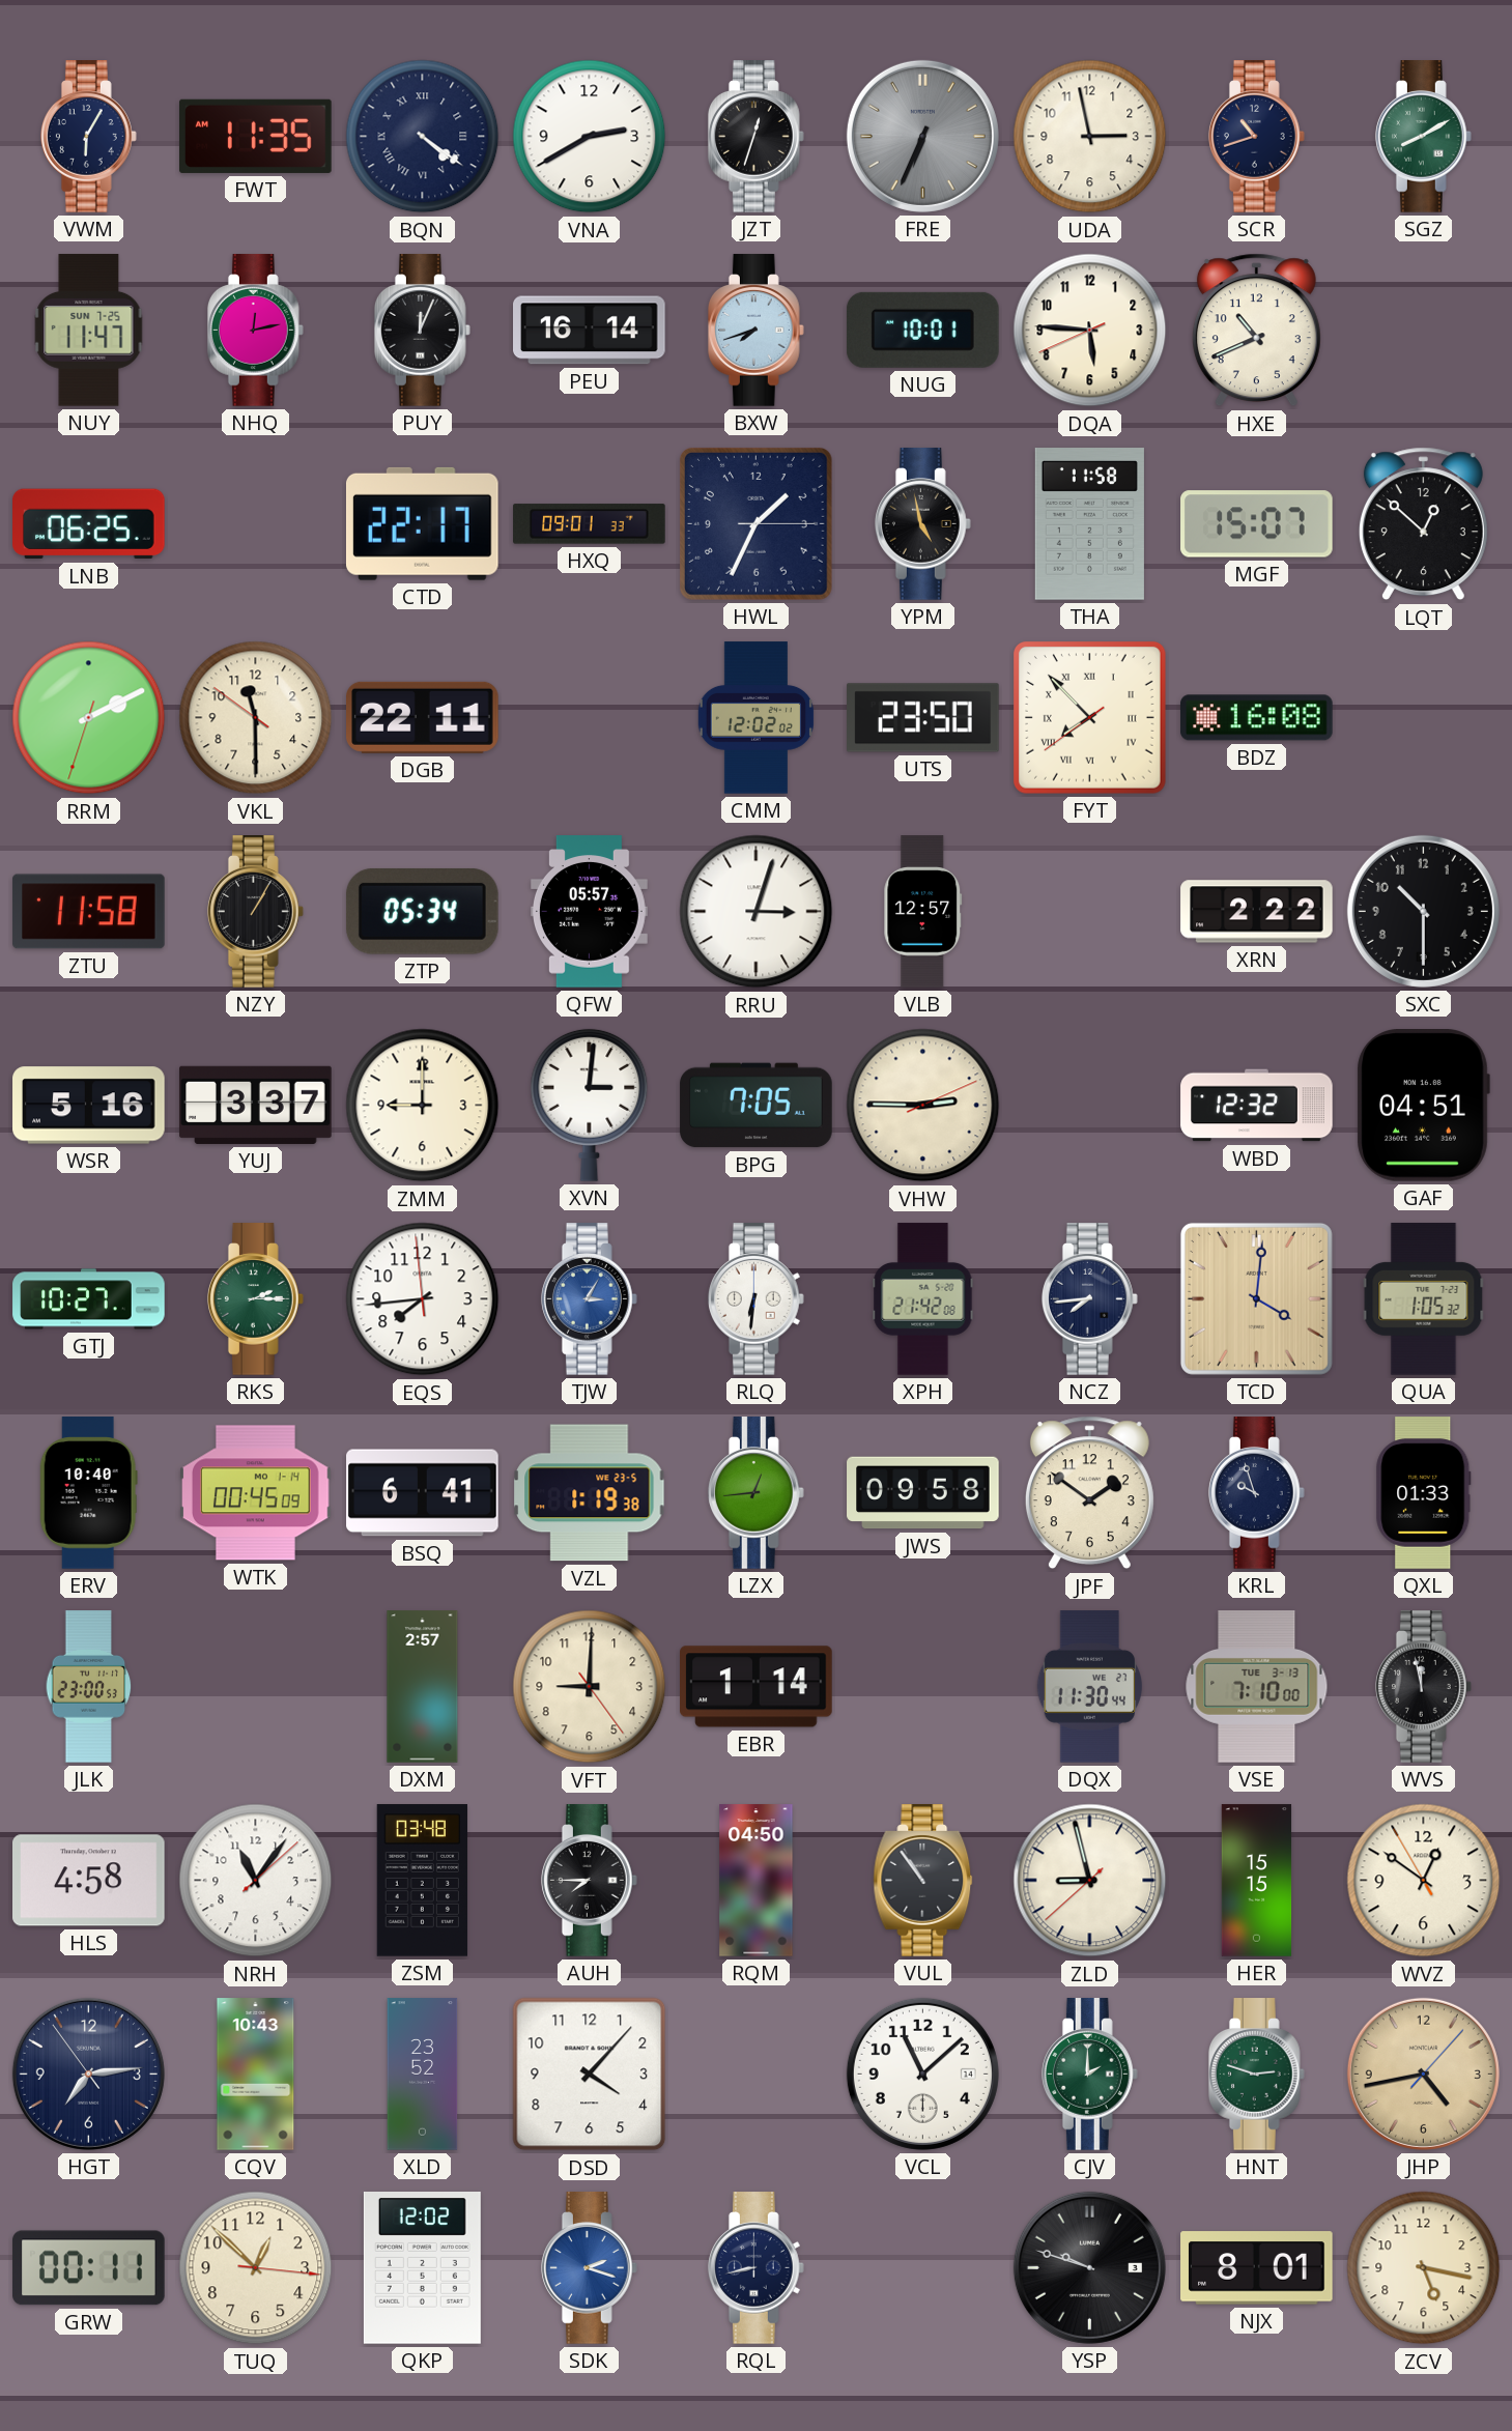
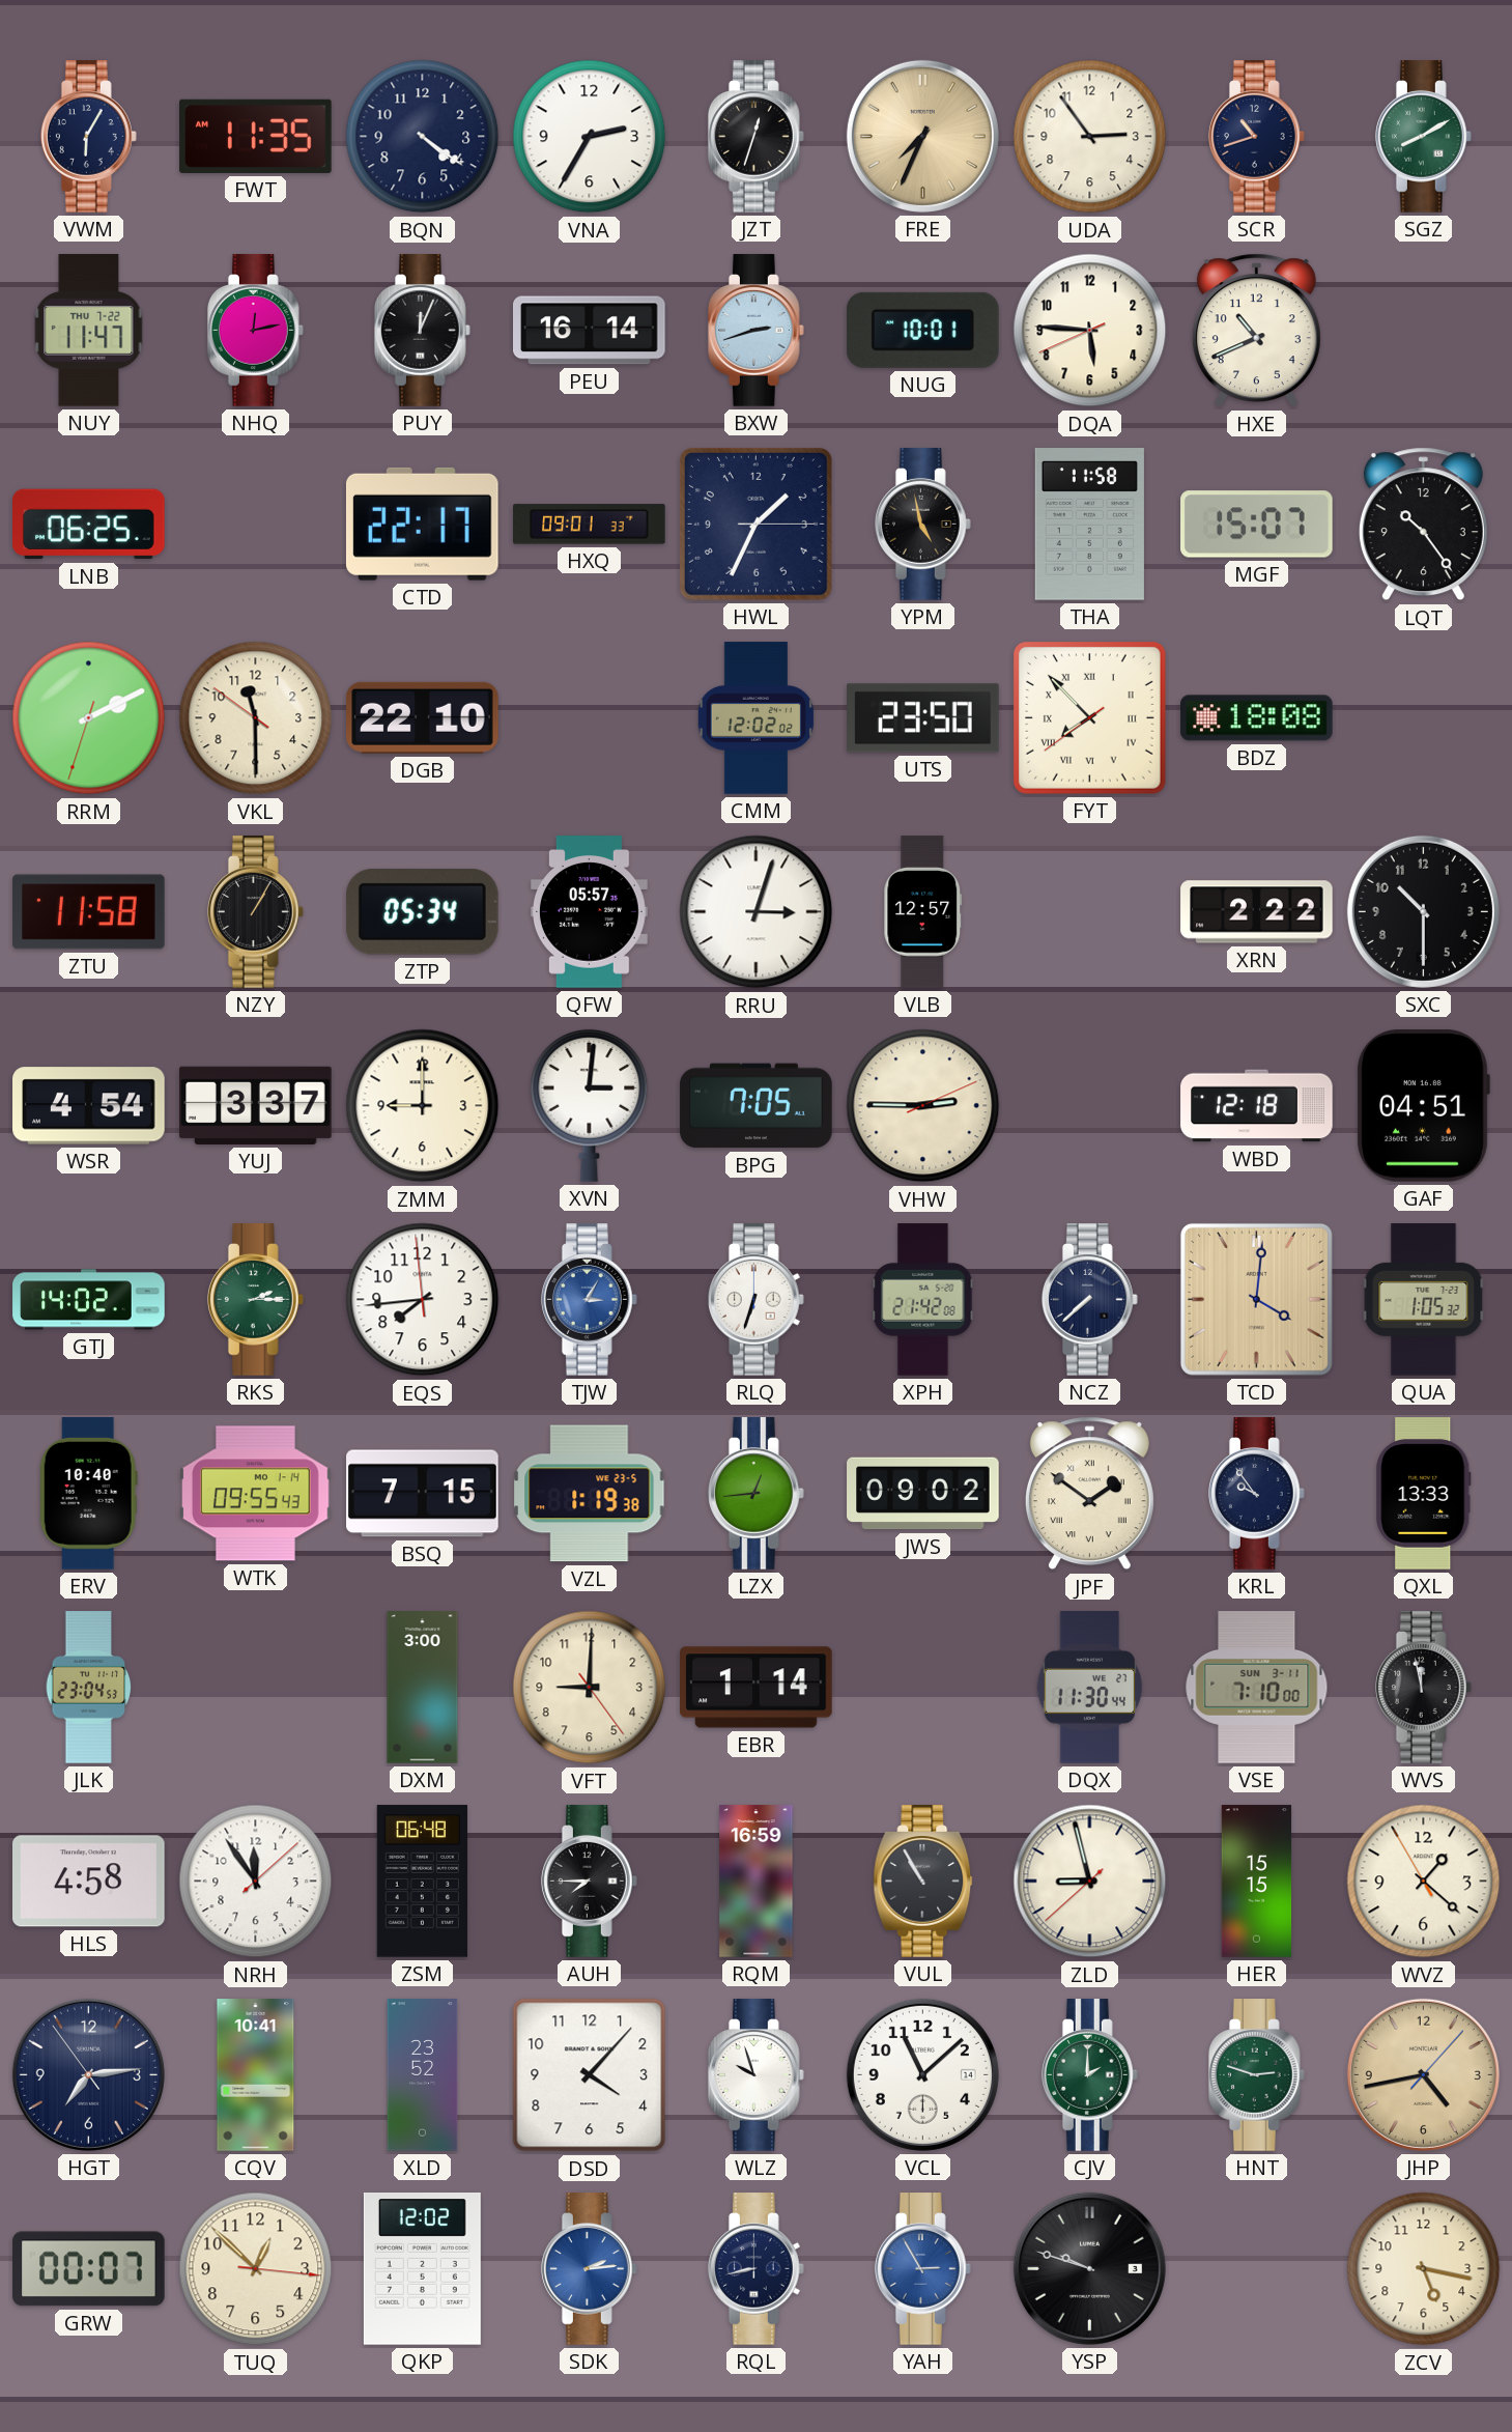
BQN numerals: Roman -> Arabic
VNA: 2:40 -> 2:35
FRE: 6:34 -> 7:34
FRE dial: grey -> champagne
UDA: 2:58 -> 2:54
NUY date: SUN 7-25 -> THU 7-22
BXW: 7:42 -> 2:42
LQT: 12:52 -> 10:24
DGB: 22:11 -> 22:10
BDZ: 16:08 -> 18:08
WSR: 5:16 -> 4:54
WBD: 12:32 -> 12:18
GTJ: 10:27 -> 14:02
RLQ: 6:31 -> 6:33
NCZ: 7:44 -> 7:38
WTK: 00:45 -> 09:55
BSQ: 6:41 -> 7:15
JWS: 09:58 -> 09:02
JPF numerals: Arabic -> Roman
KRL: 9:57 -> 9:54
QXL: 01:33 -> 13:33
JLK: 23:00 -> 23:04
DXM: 2:57 -> 3:00
VSE date: TUE 3-13 -> SUN 3-11
NRH: 11:06 -> 11:54
ZSM: 03:48 -> 06:48
RQM: 04:50 -> 16:59
VUL: 10:54 -> 10:55
WVZ: 12:50 -> 1:21
CQV: 10:43 -> 10:41
WLZ: none -> 9:57
GRW: 00:11 -> 00:07
SDK: 2:18 -> 2:14
YAH: none -> 2:55
NJX: 8:01 -> none
